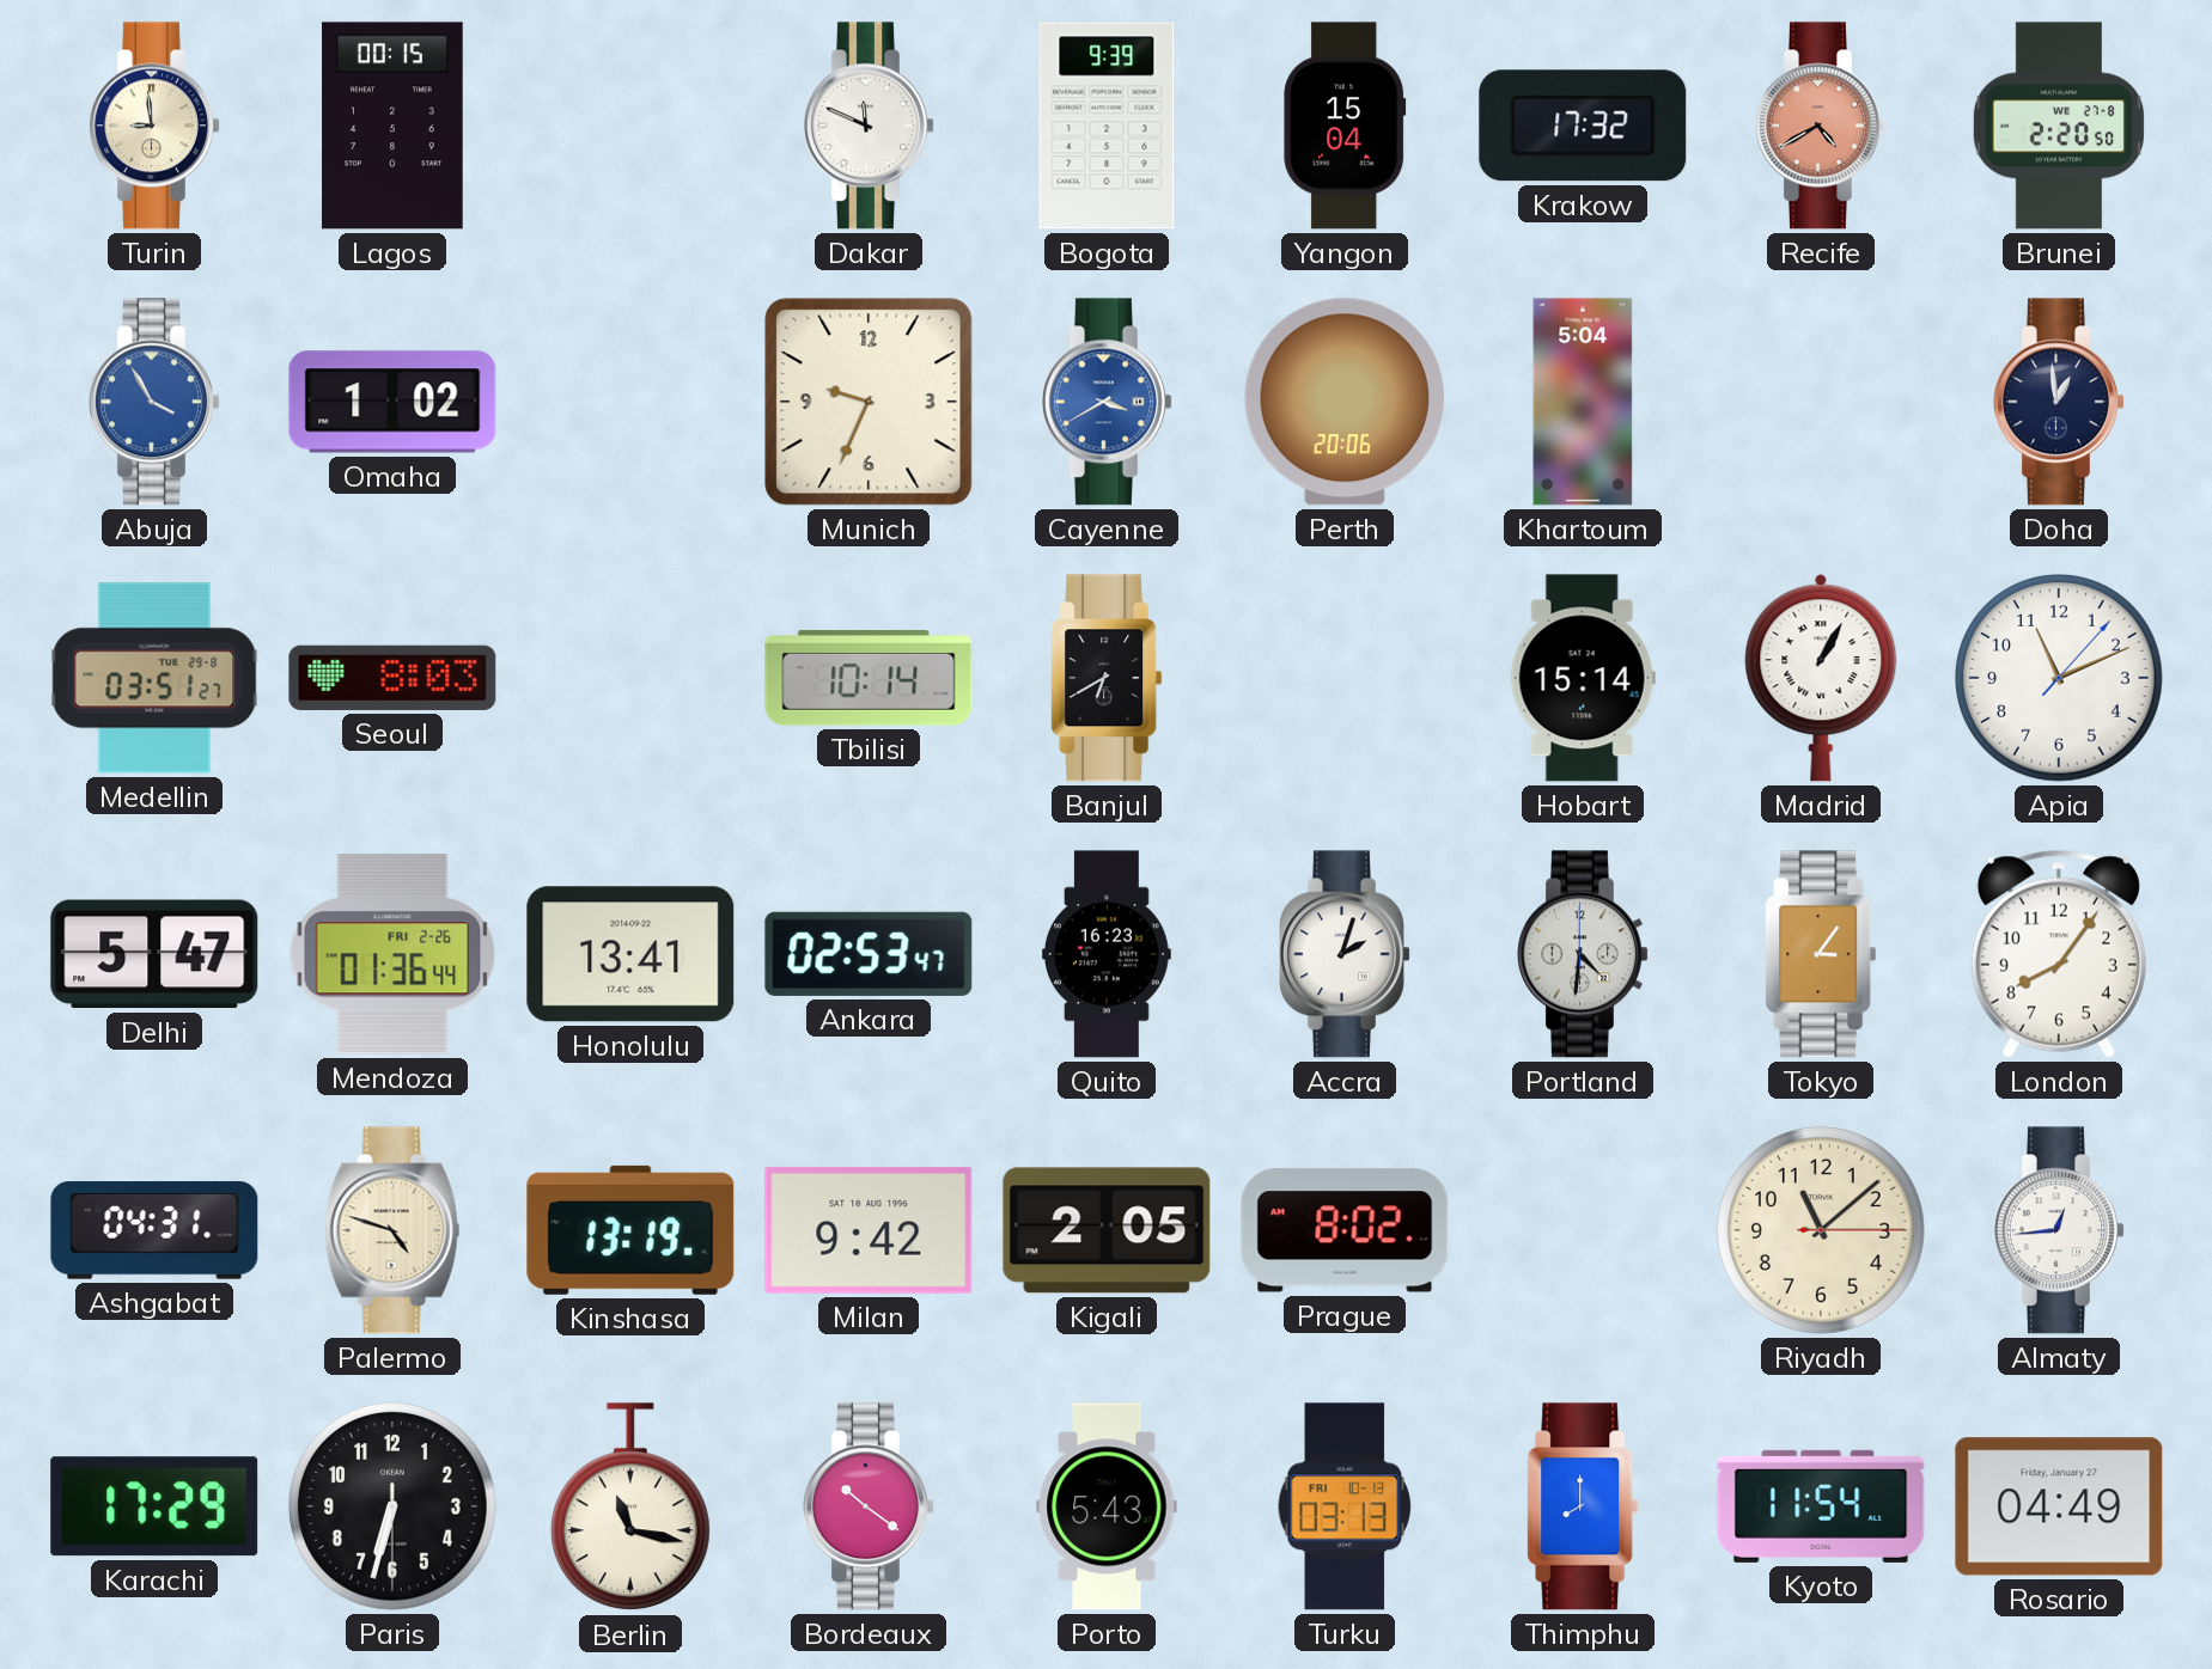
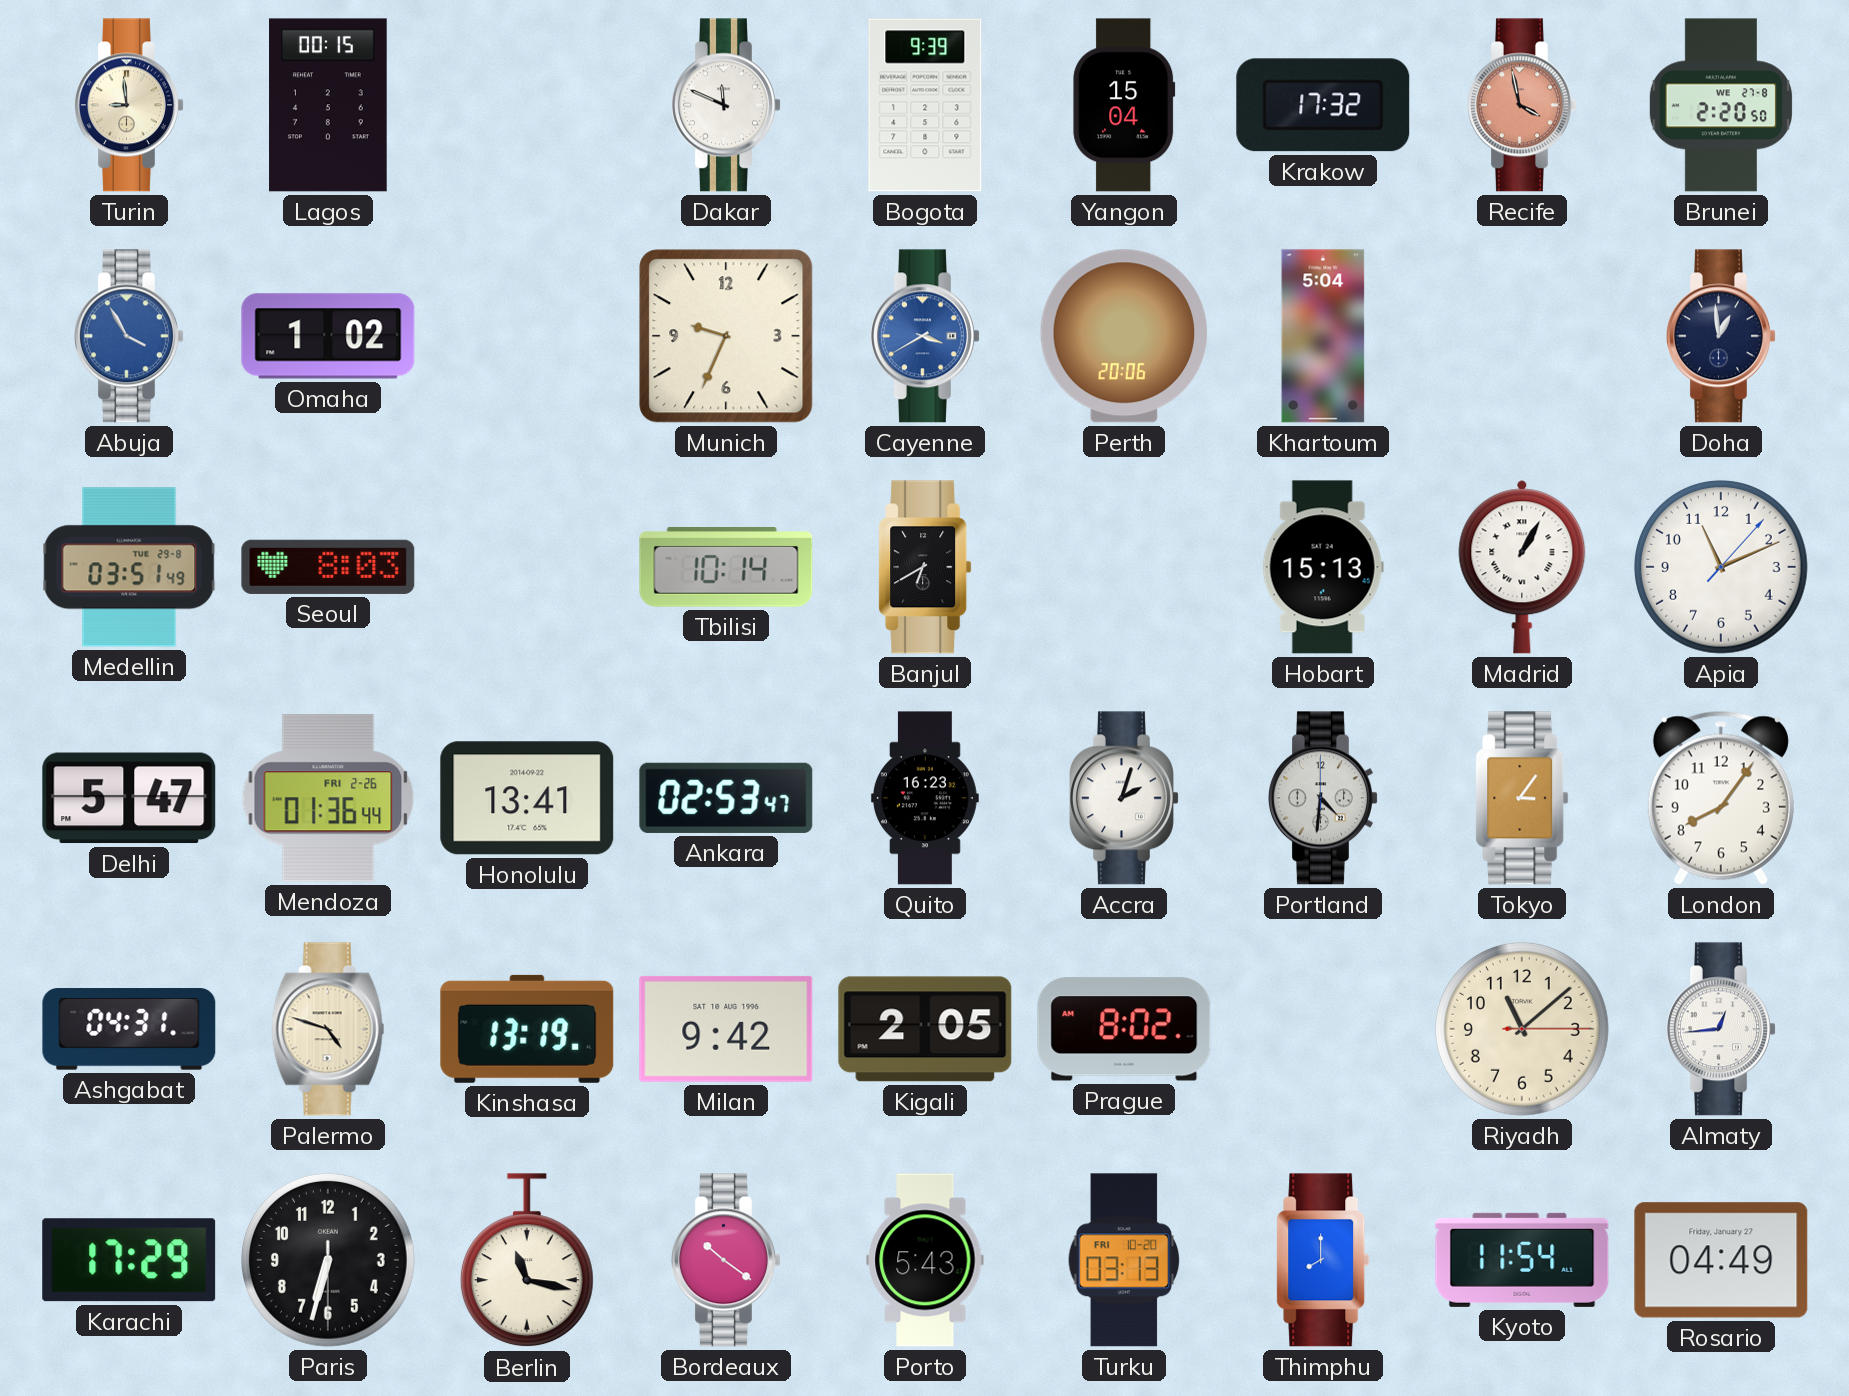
Recife: 4:40 -> 3:58
Medellin: 03:51:27 -> 03:51:49
Hobart: 15:14 -> 15:13
Turku date: FRI 10-13 -> FRI 10-20
